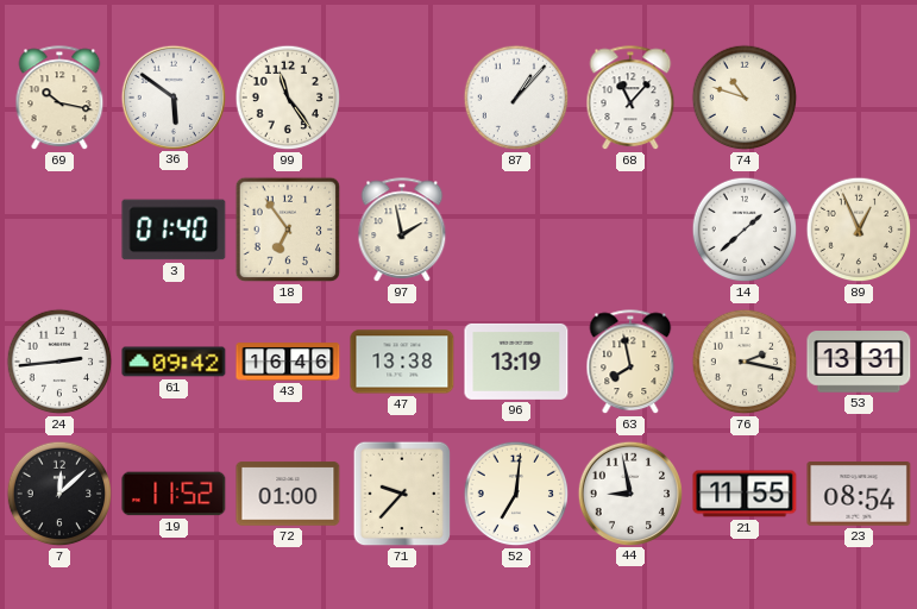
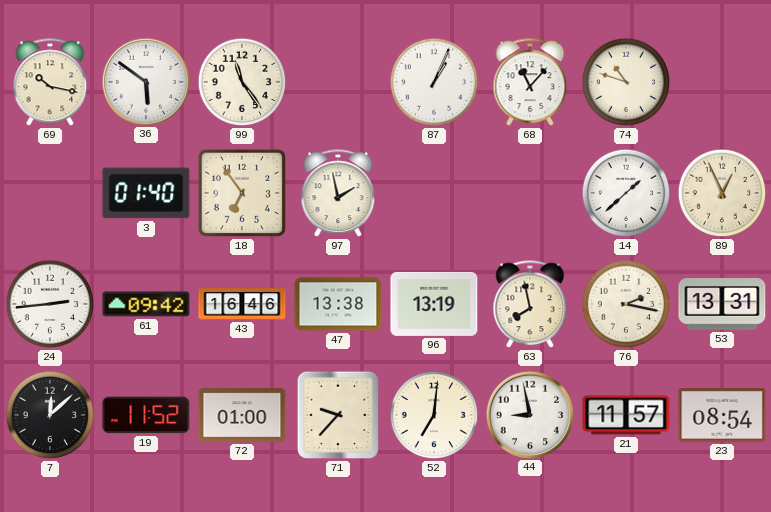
87: 1:07 -> 1:04
21: 11:55 -> 11:57
